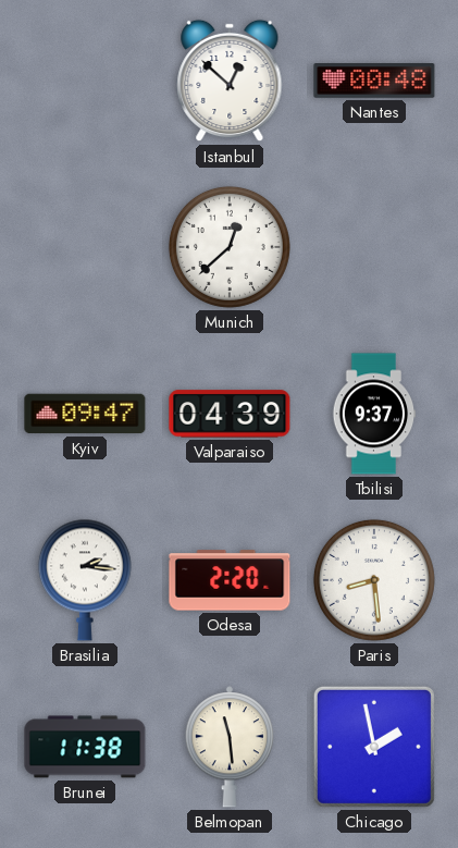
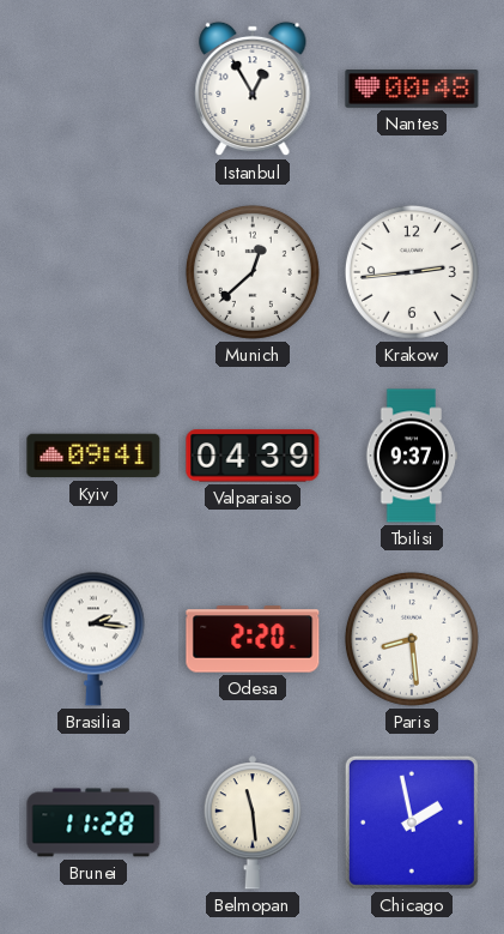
Istanbul: 12:52 -> 12:55
Krakow: none -> 2:44
Kyiv: 09:47 -> 09:41
Brunei: 11:38 -> 11:28
